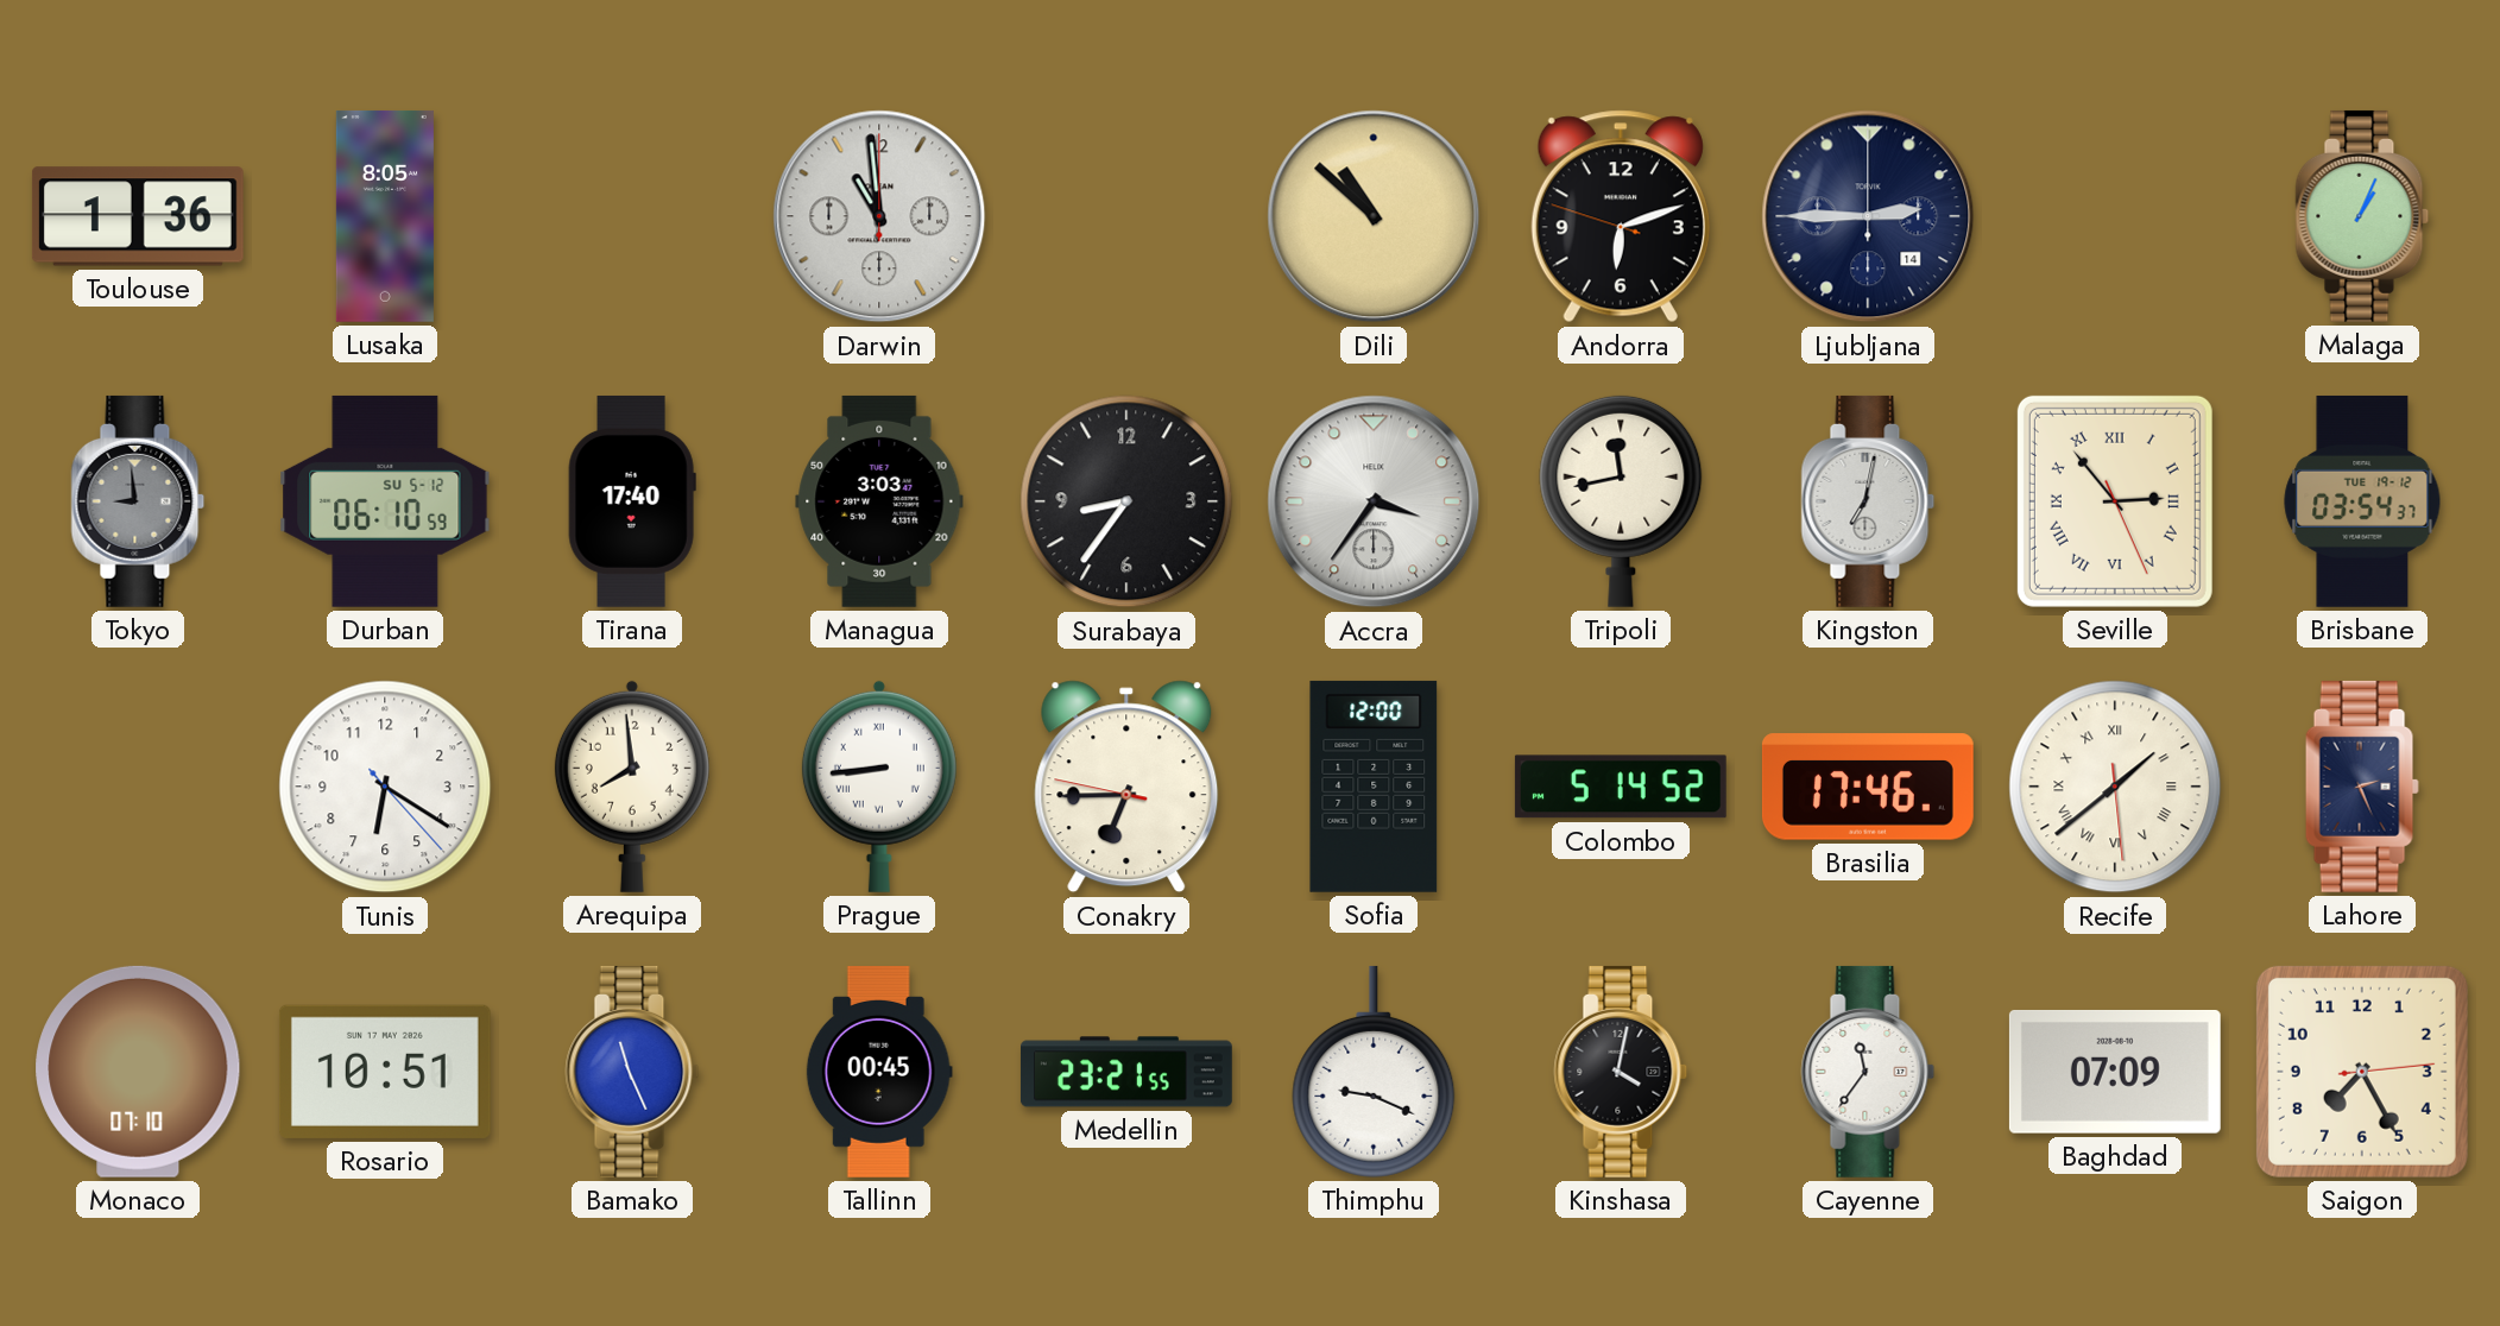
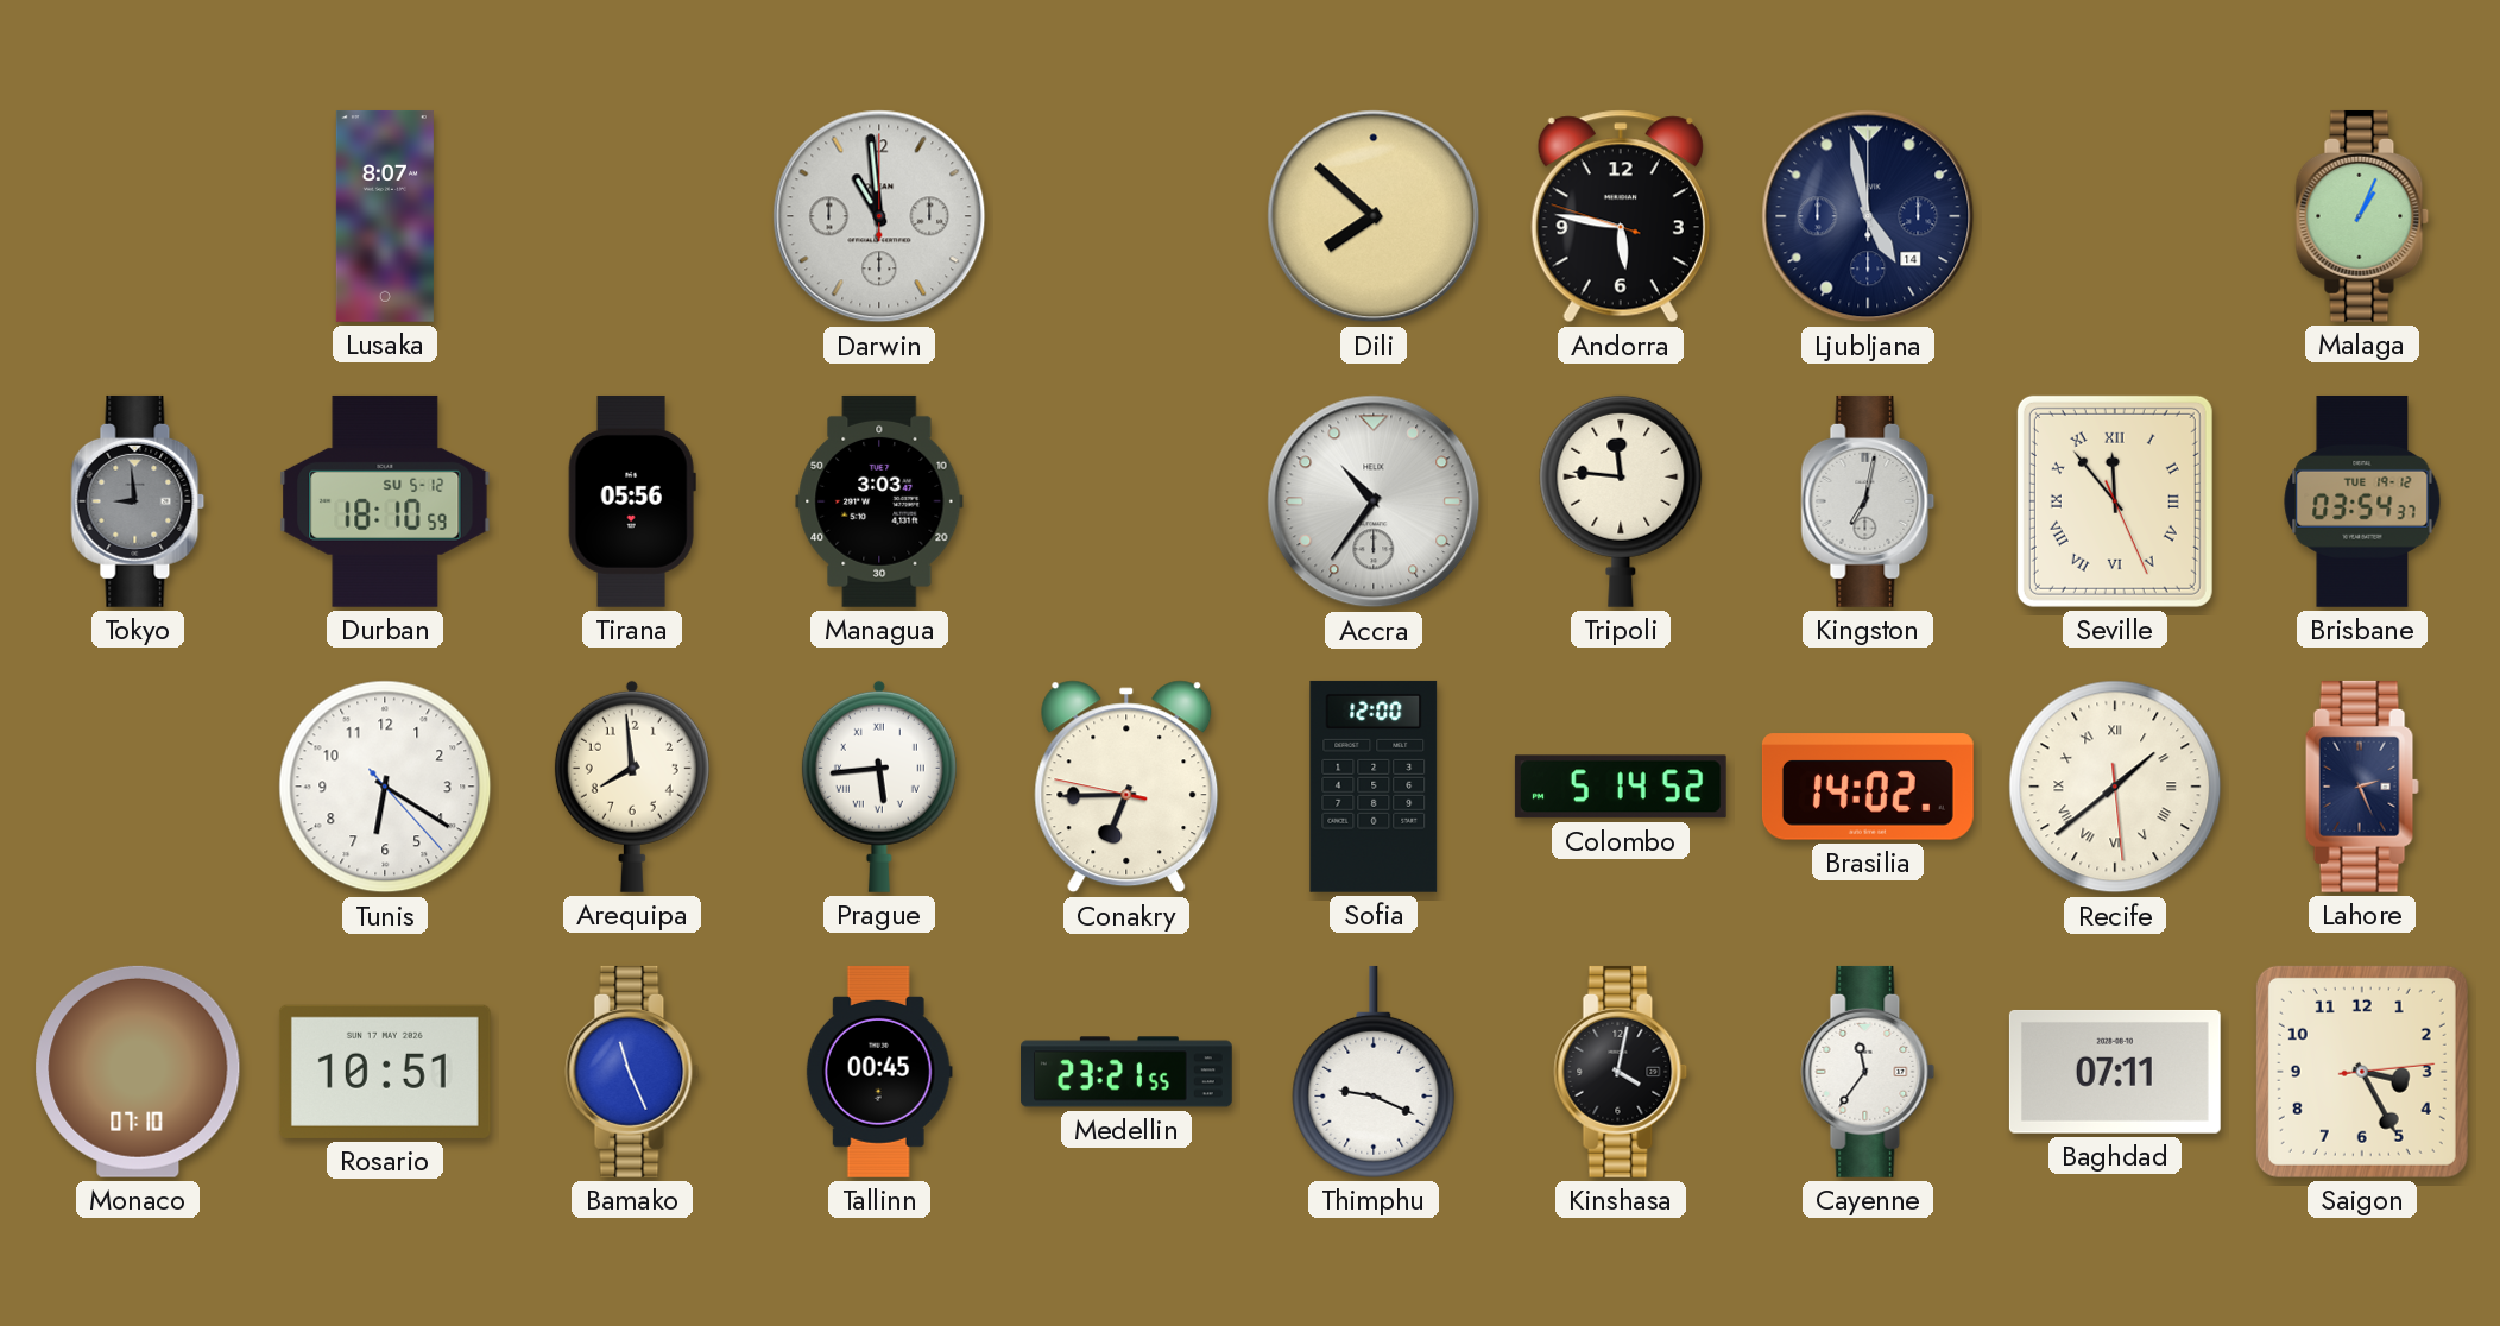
Toulouse: 1:36 -> none
Lusaka: 8:05 -> 8:07
Dili: 10:52 -> 7:52
Andorra: 6:11 -> 5:46
Ljubljana: 2:45 -> 4:58
Durban: 06:10 -> 18:10
Tirana: 17:40 -> 05:56
Surabaya: 8:36 -> none
Accra: 3:36 -> 10:36
Tripoli: 11:43 -> 11:46
Seville: 2:53 -> 11:53
Prague: 8:44 -> 5:44
Brasilia: 17:46 -> 14:02
Baghdad: 07:09 -> 07:11
Saigon: 7:25 -> 3:25
